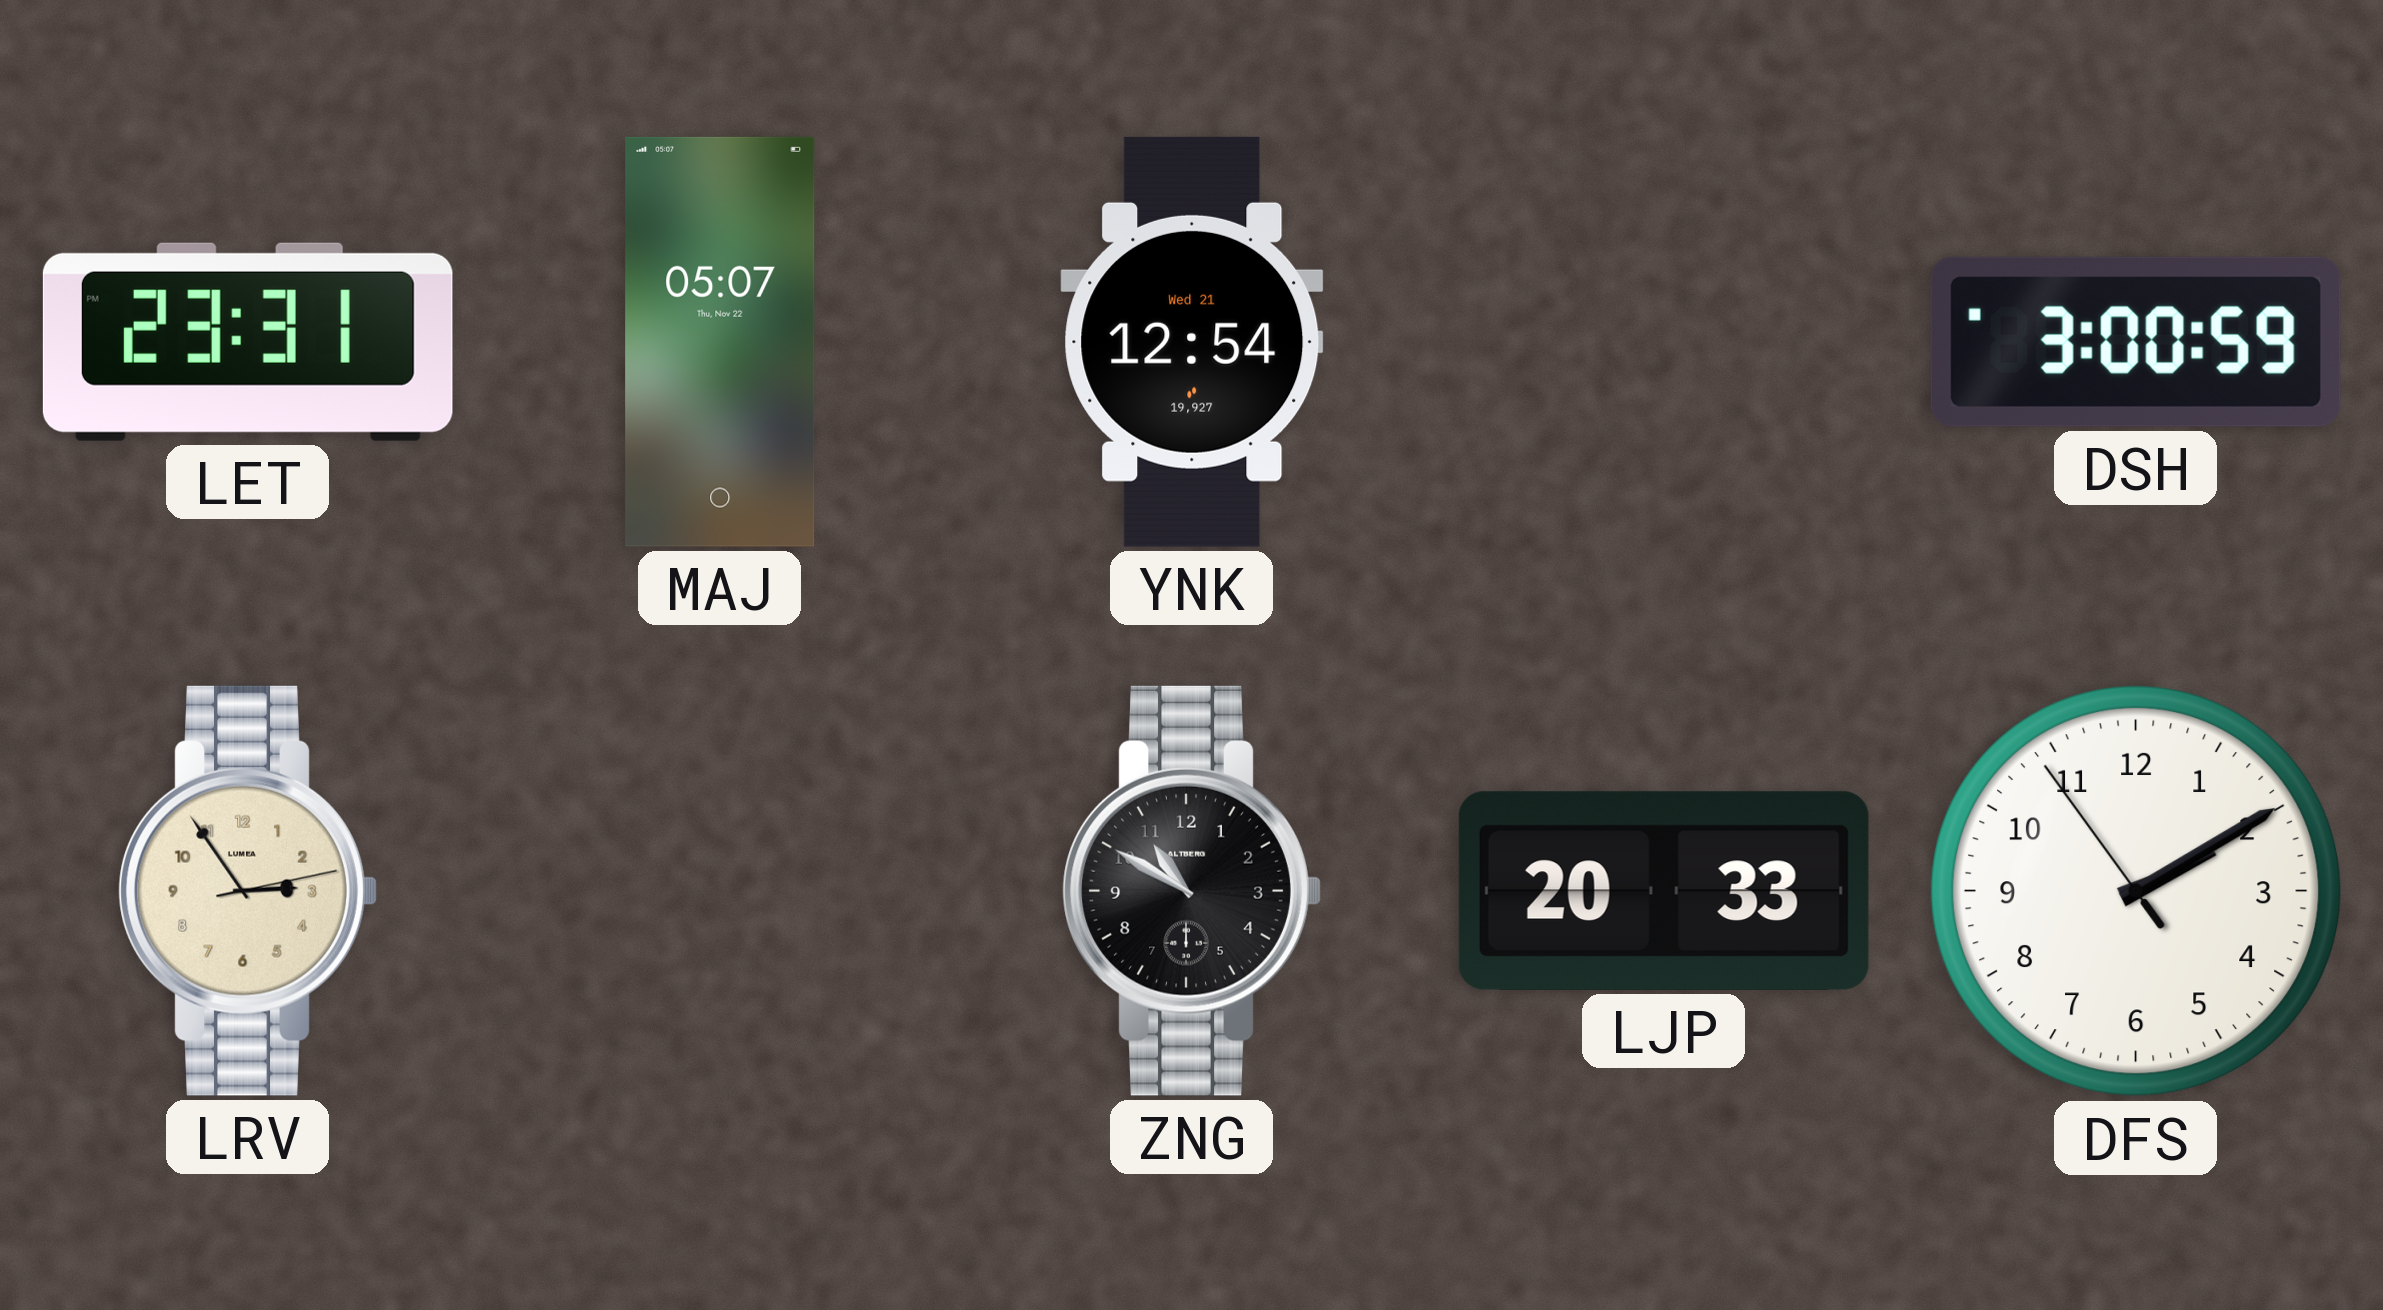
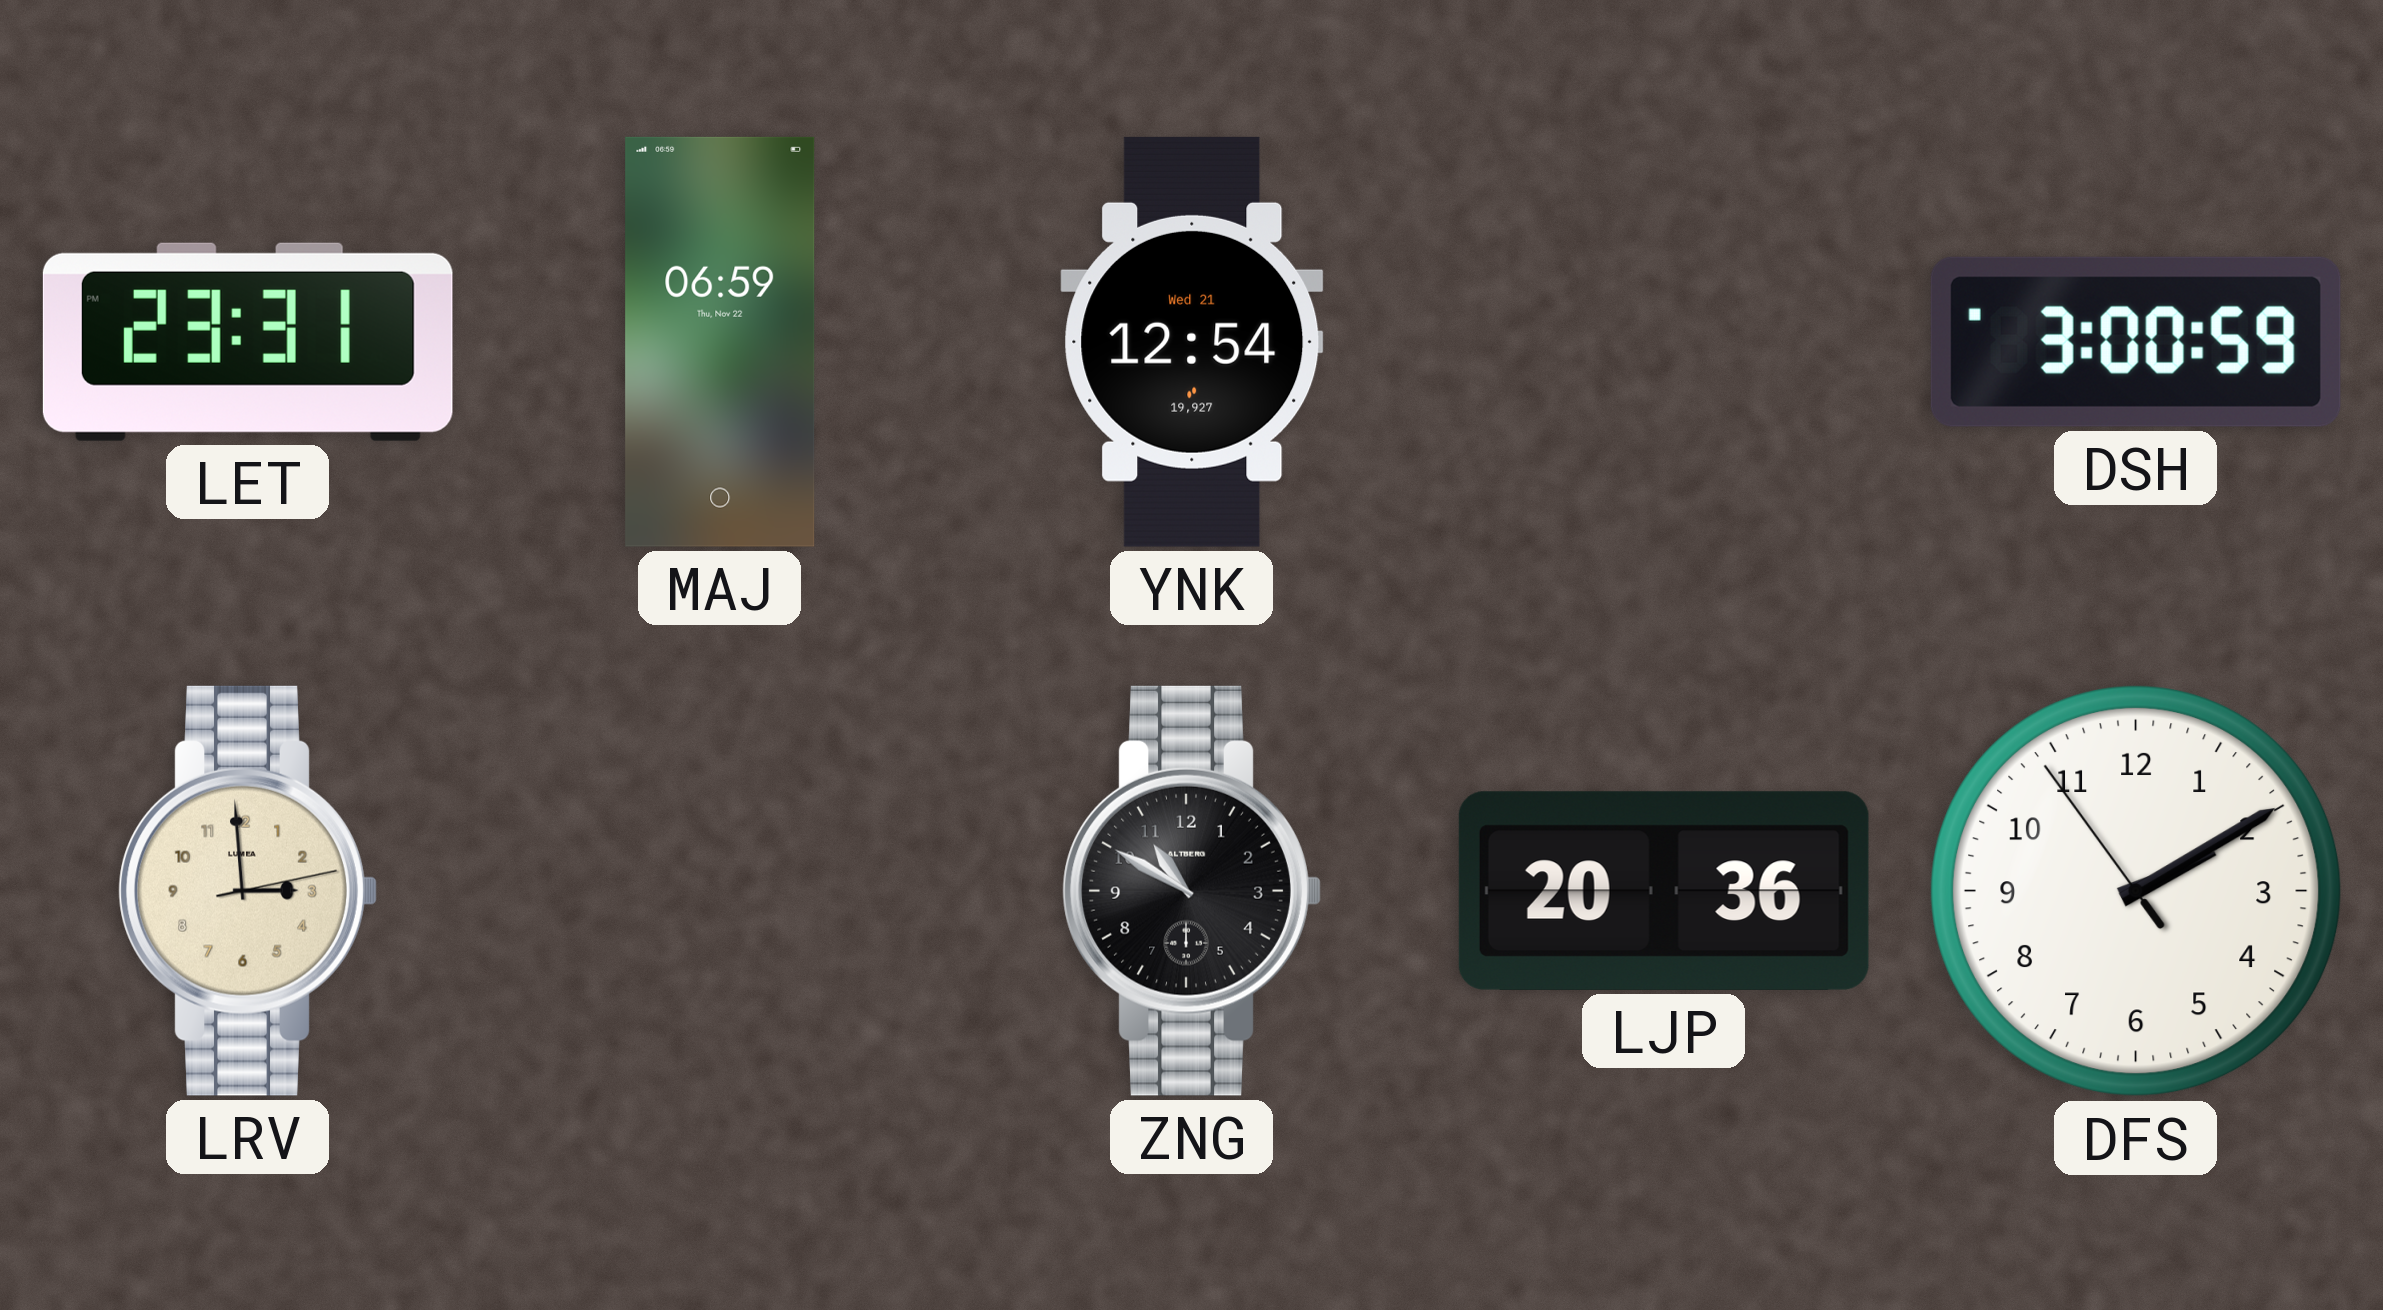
MAJ: 05:07 -> 06:59
LRV: 2:54 -> 2:59
LJP: 20:33 -> 20:36
